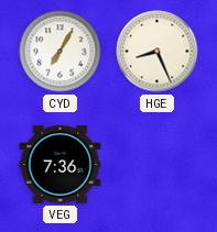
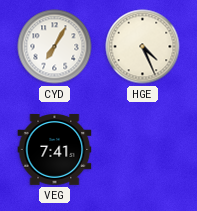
HGE: 8:26 -> 4:26
VEG: 7:36 -> 7:41
